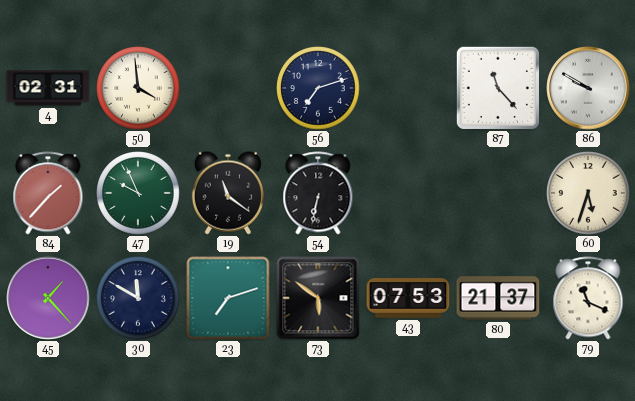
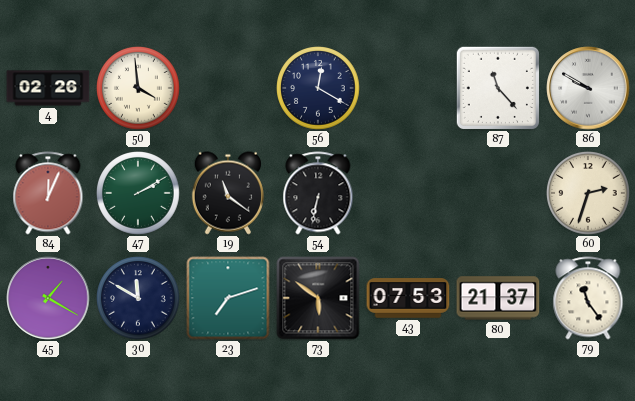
4: 02:31 -> 02:26
56: 7:12 -> 12:20
84: 1:37 -> 12:04
47: 9:56 -> 2:10
60: 5:33 -> 2:33
45: 1:23 -> 1:20
79: 11:19 -> 11:24
